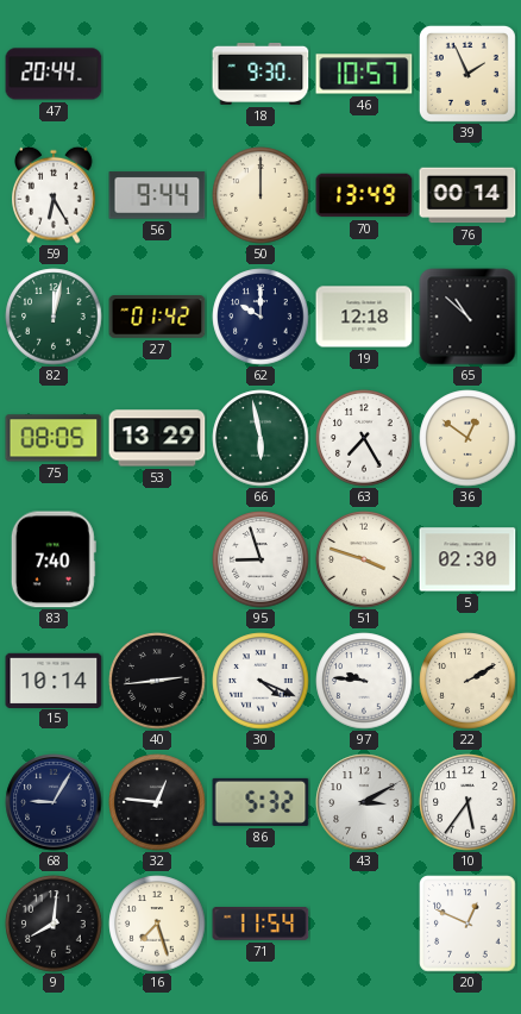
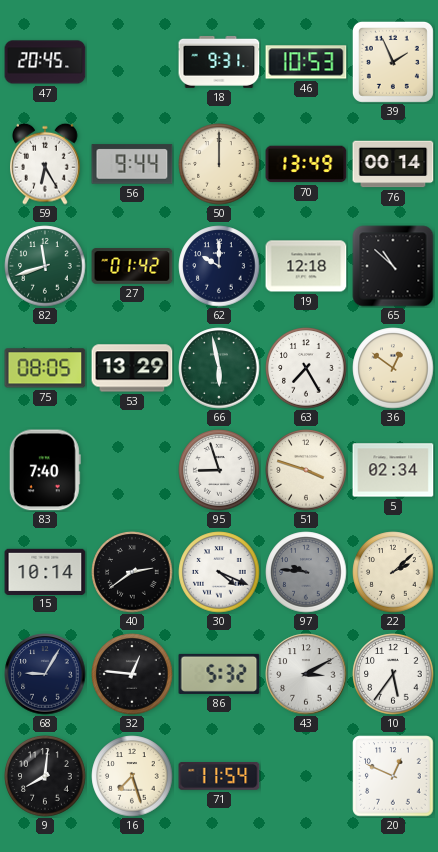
47: 20:44 -> 20:45
18: 9:30 -> 9:31
46: 10:57 -> 10:53
82: 12:02 -> 11:42
5: 02:30 -> 02:34
40: 2:44 -> 2:39
97 dial: white -> grey
22: 2:10 -> 2:08
